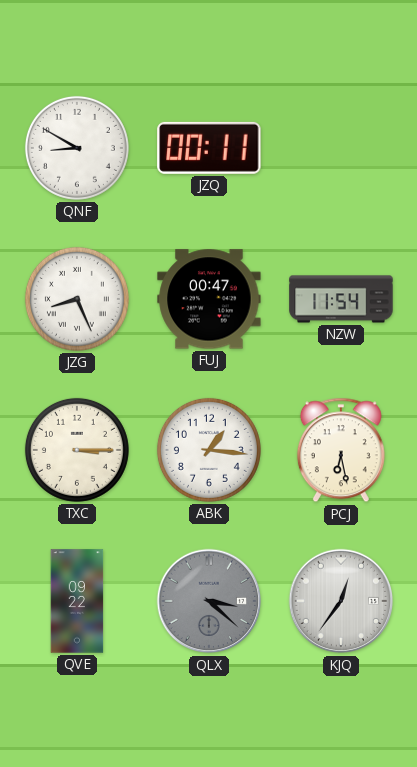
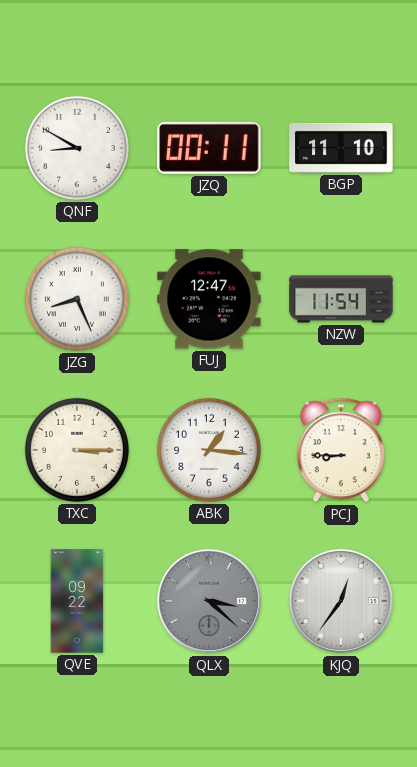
BGP: none -> 11:10
FUJ: 00:47 -> 12:47
PCJ: 6:28 -> 8:45
